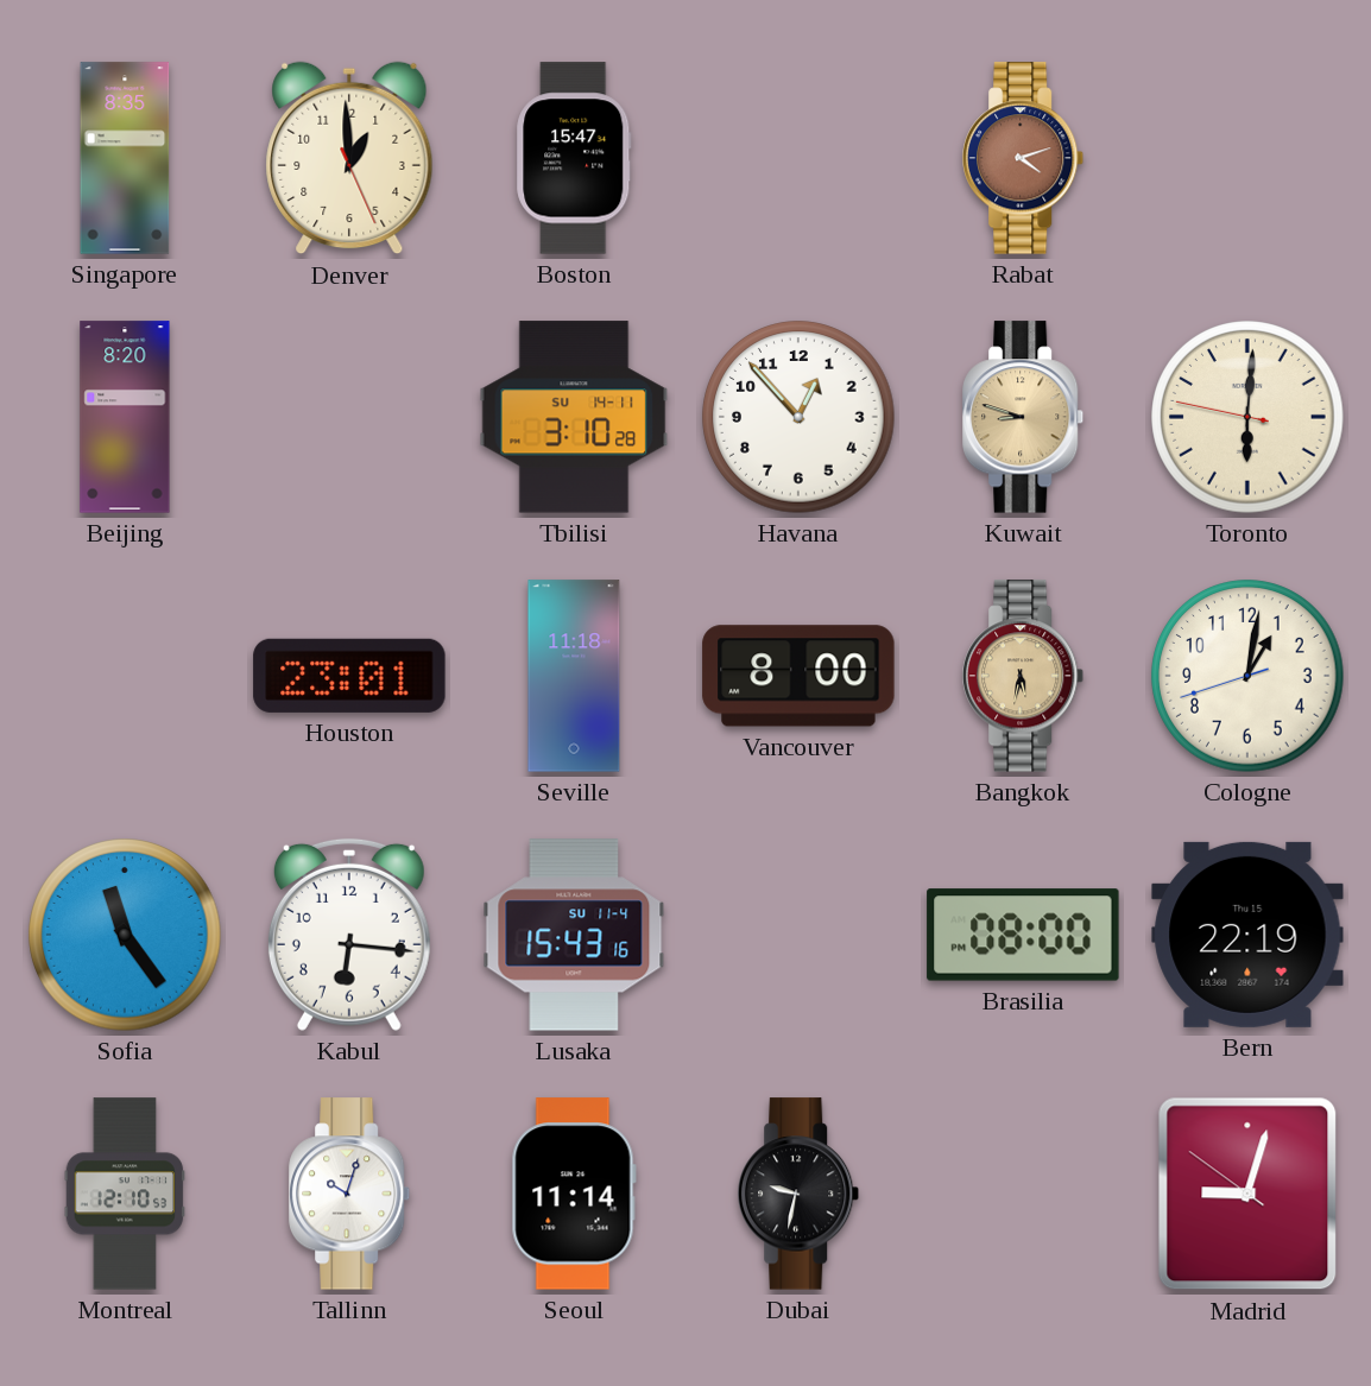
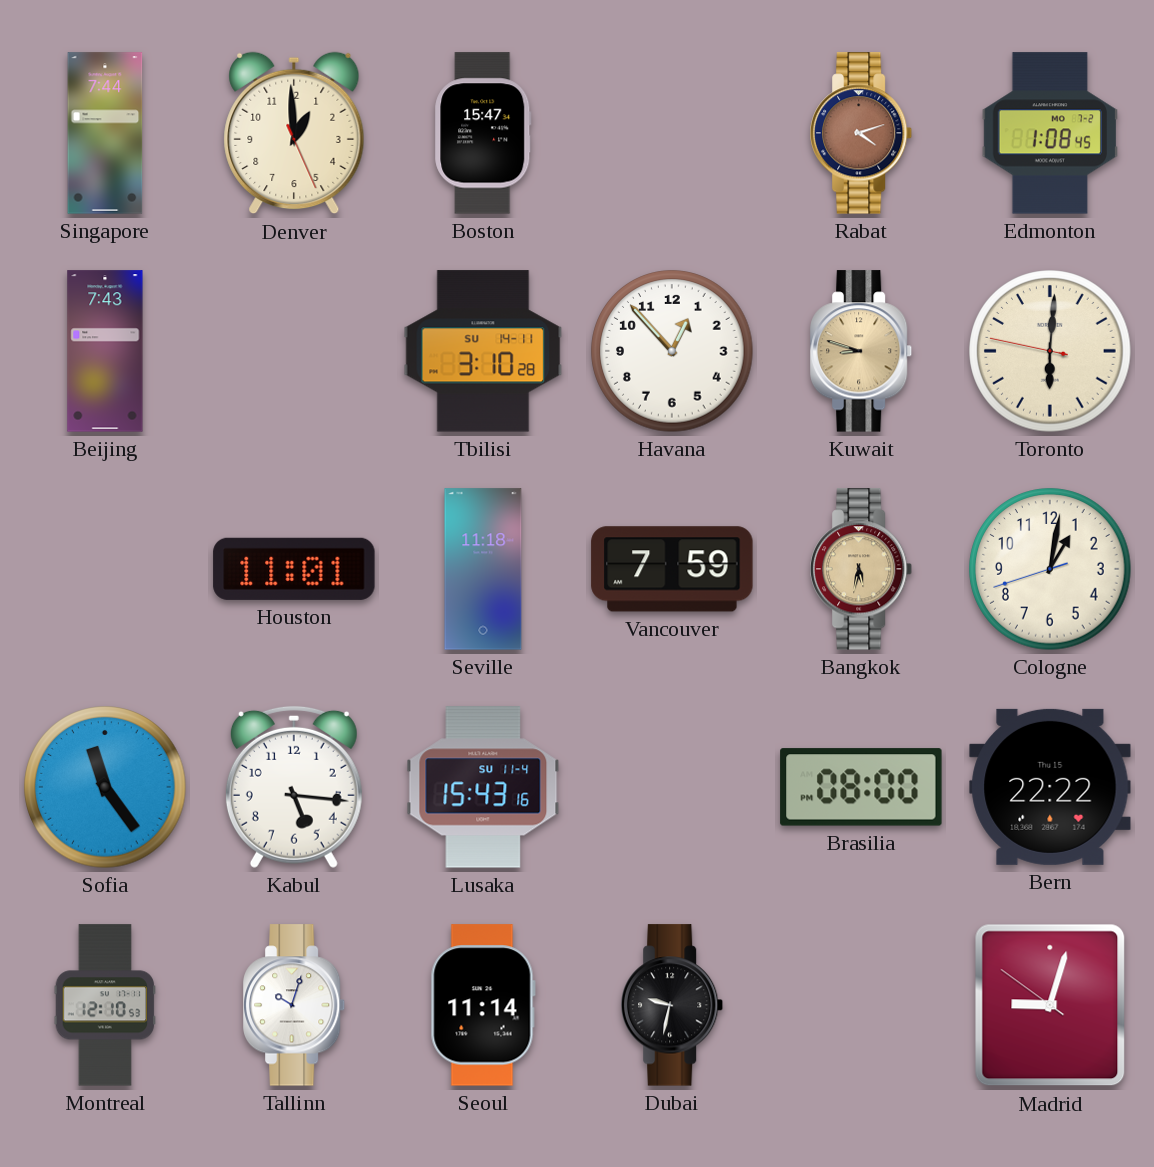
Singapore: 8:35 -> 7:44
Edmonton: none -> 1:08
Beijing: 8:20 -> 7:43
Houston: 23:01 -> 11:01
Vancouver: 8:00 -> 7:59
Kabul: 6:16 -> 5:16
Bern: 22:19 -> 22:22
